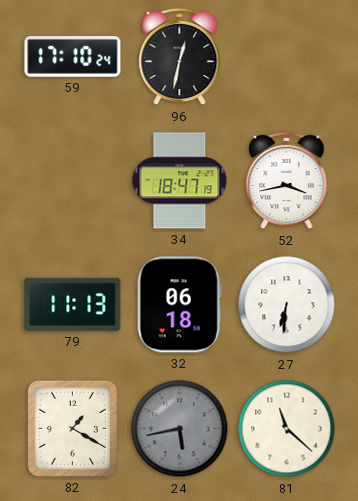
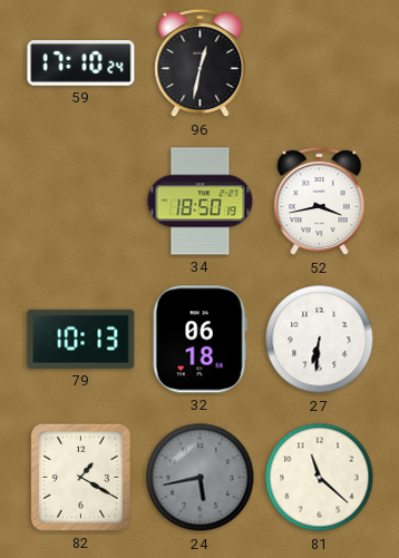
34: 18:47 -> 18:50
79: 11:13 -> 10:13
